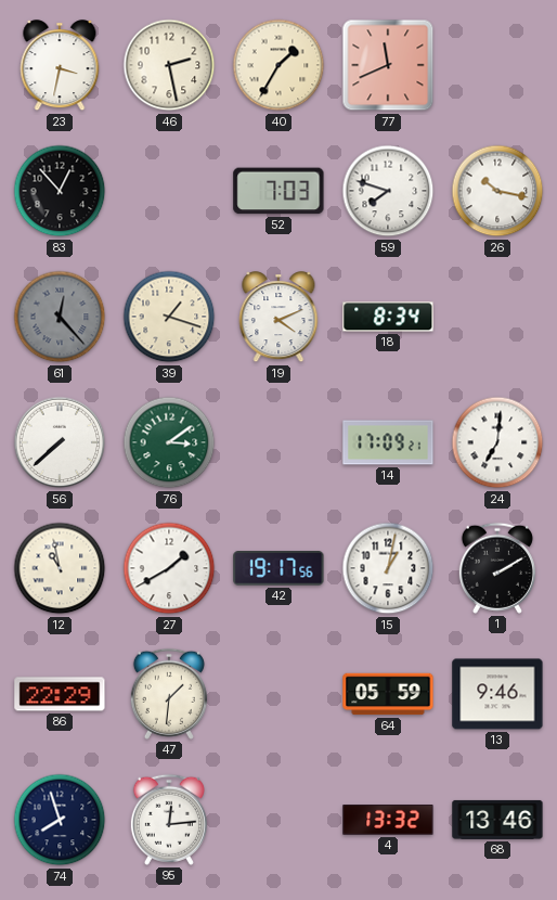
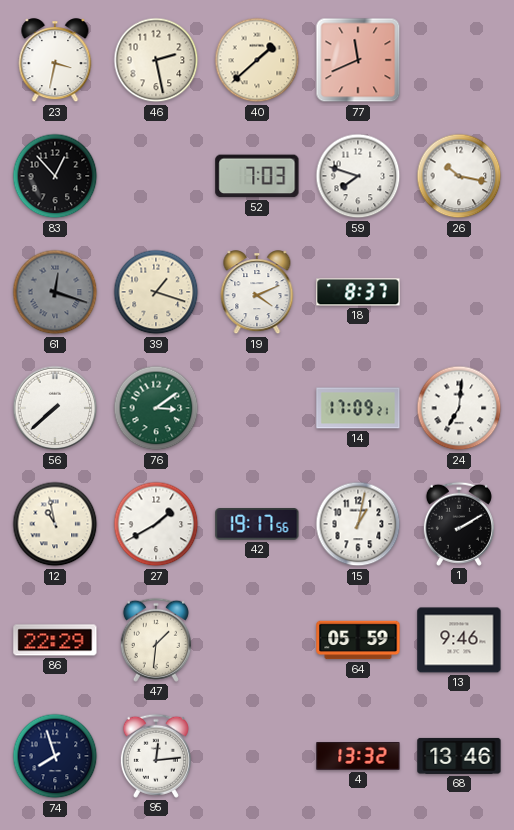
40: 1:35 -> 1:38
61: 12:23 -> 12:18
18: 8:34 -> 8:37
